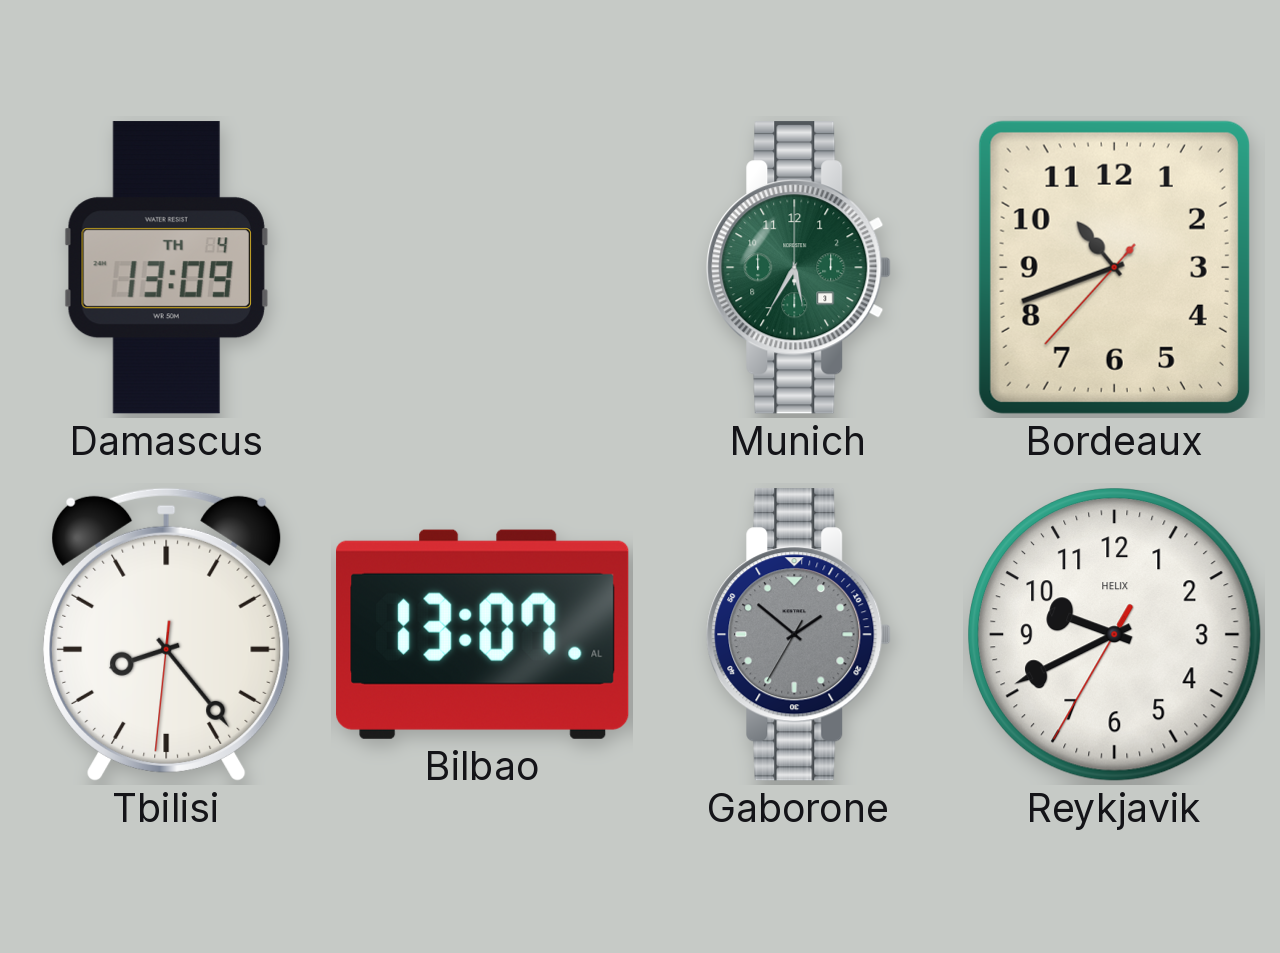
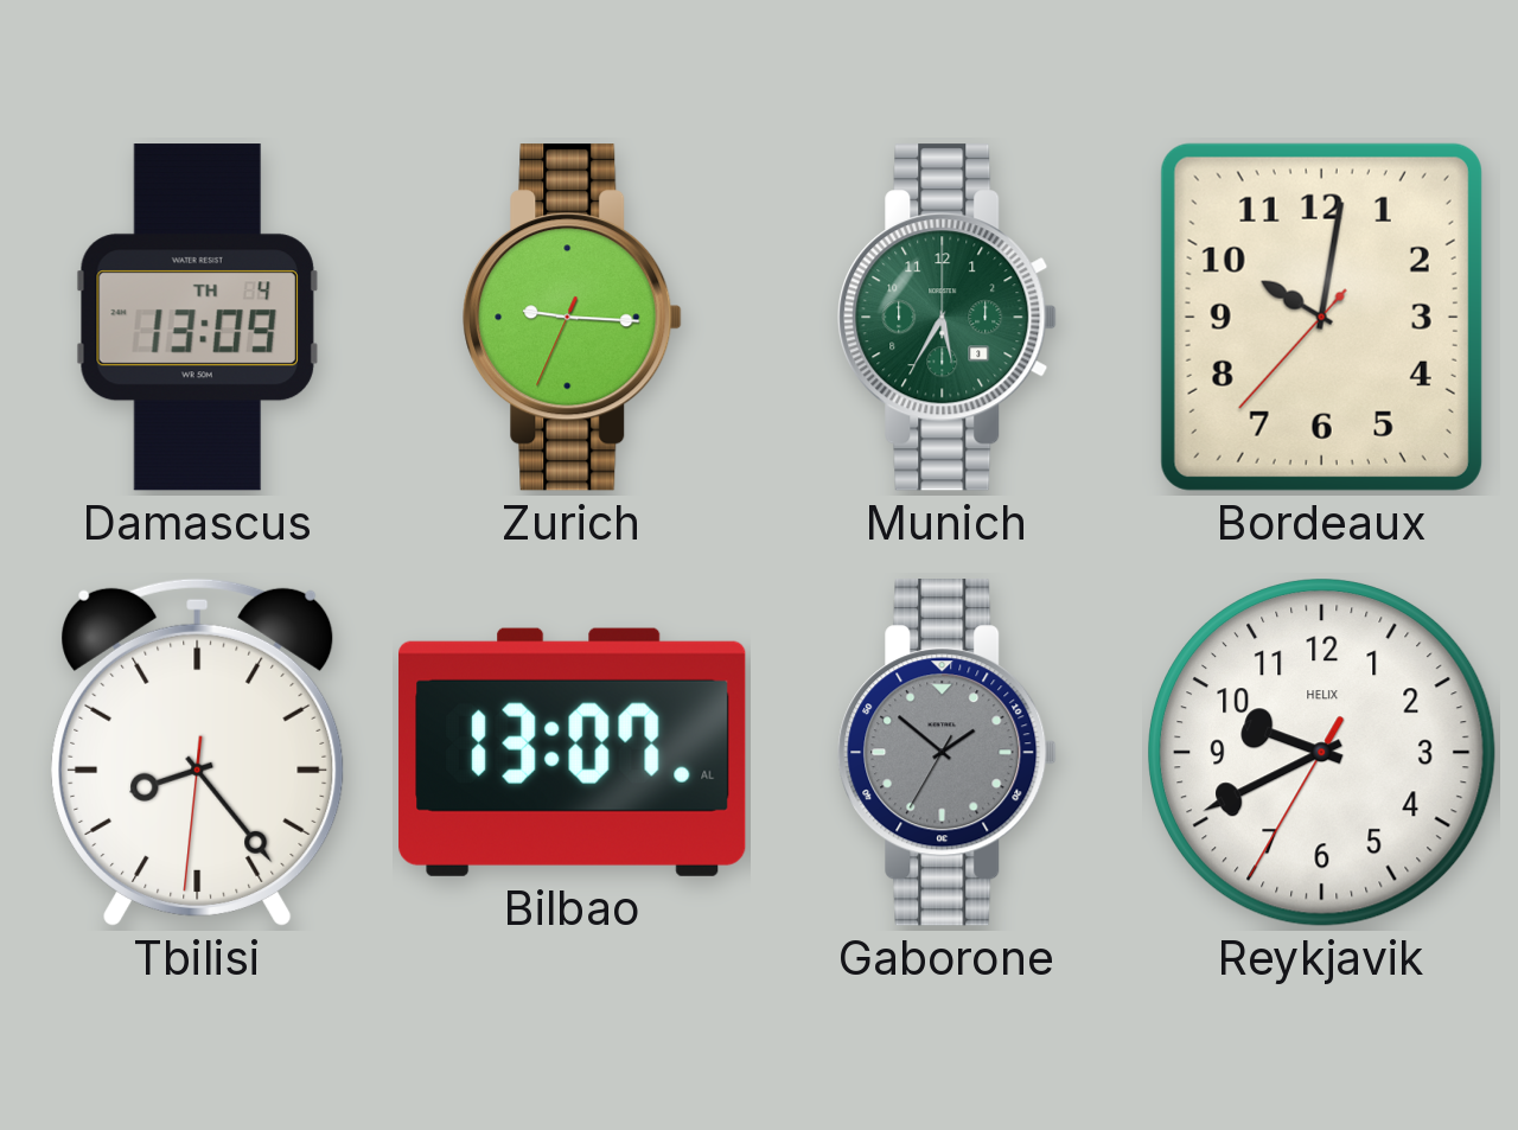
Zurich: none -> 9:15
Bordeaux: 10:41 -> 10:01
